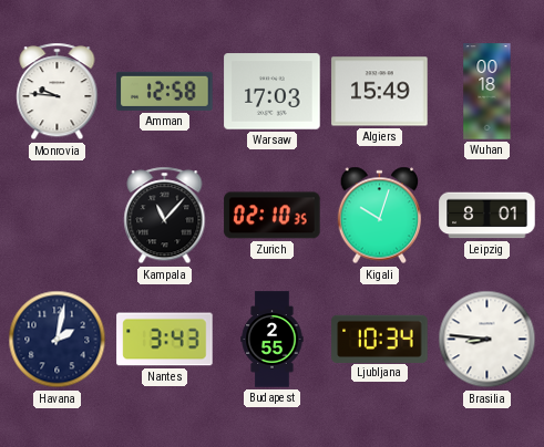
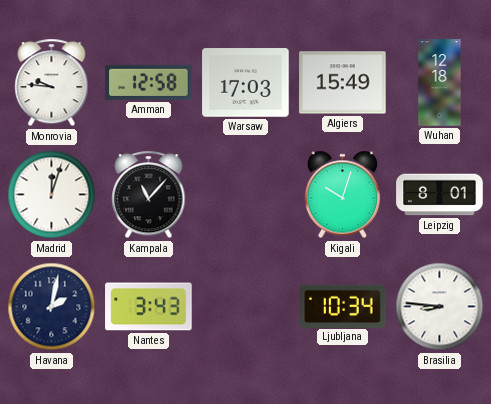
Wuhan: 00:18 -> 12:18
Madrid: none -> 12:03
Zurich: 02:10 -> none
Budapest: 2:55 -> none
